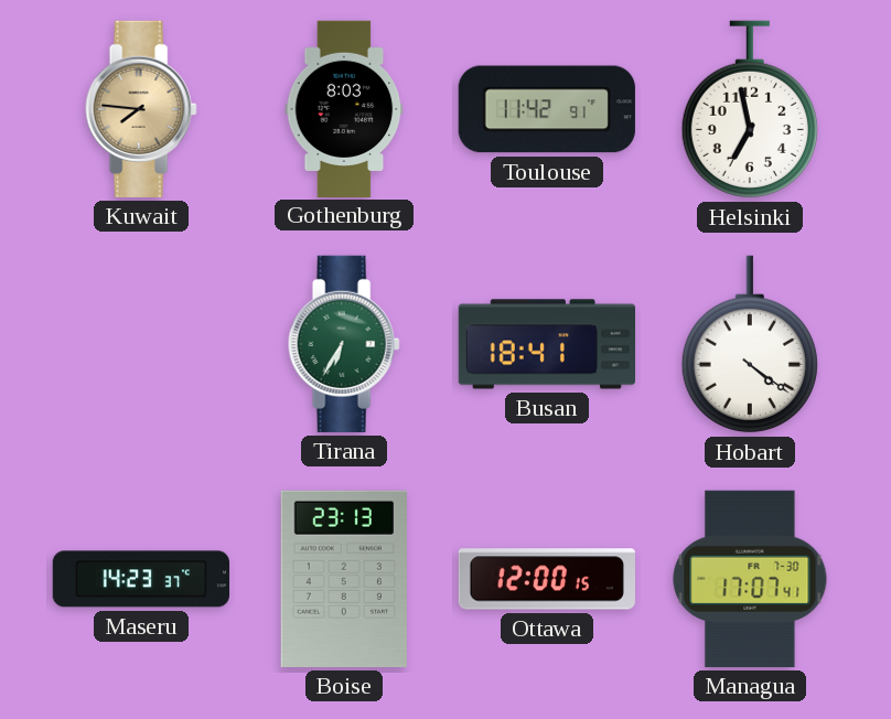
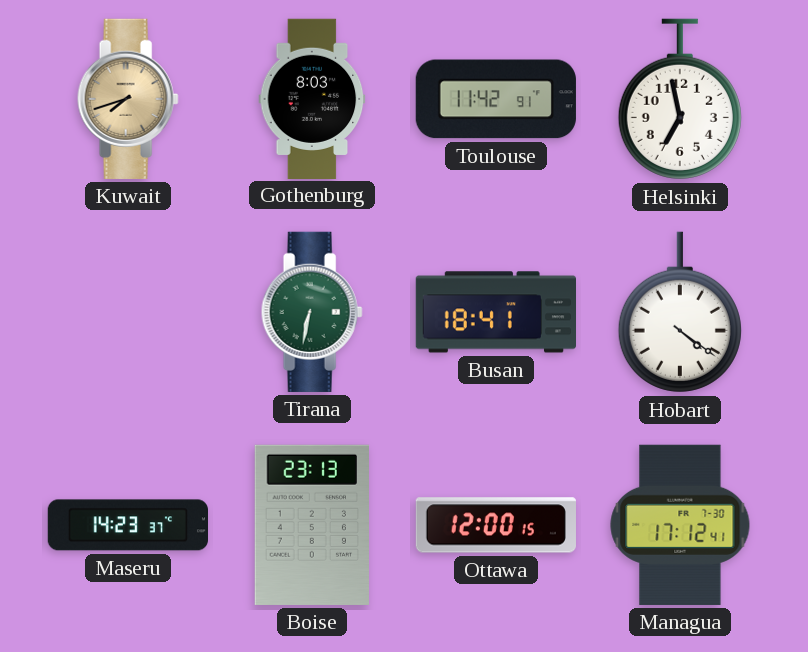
Kuwait: 7:46 -> 7:42
Tirana: 6:35 -> 6:32
Managua: 17:07 -> 17:12
